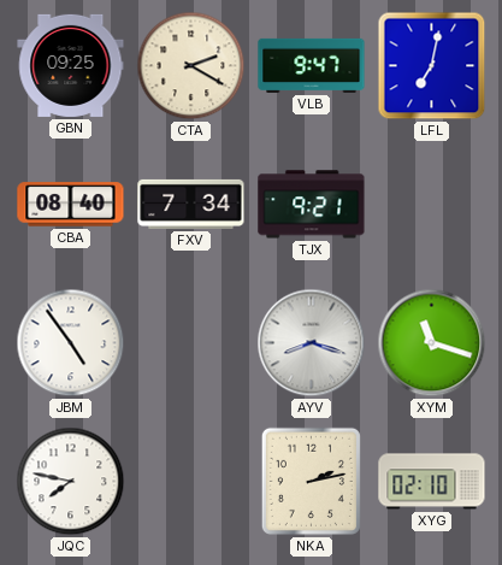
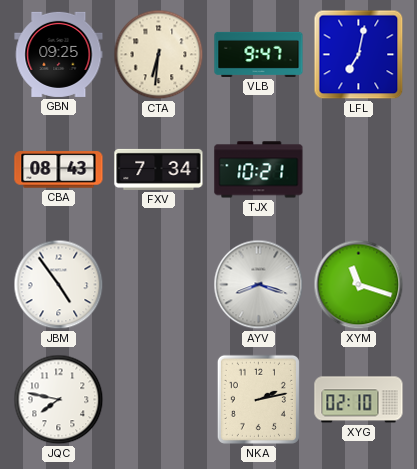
CTA: 2:20 -> 6:31
CBA: 08:40 -> 08:43
TJX: 9:21 -> 10:21
